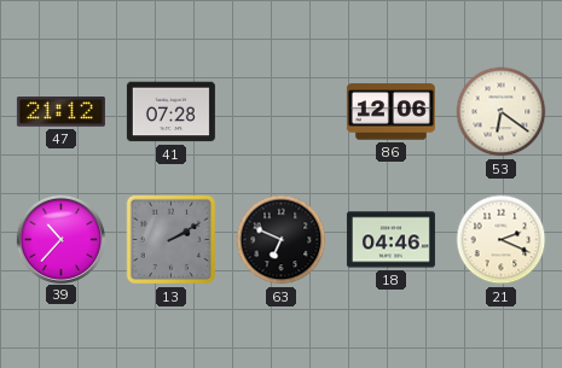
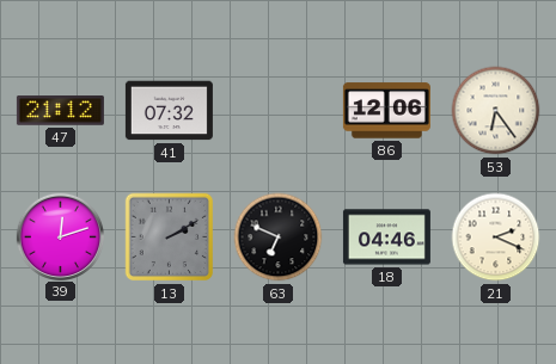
41: 07:28 -> 07:32
53: 6:21 -> 6:24
39: 10:37 -> 12:12
